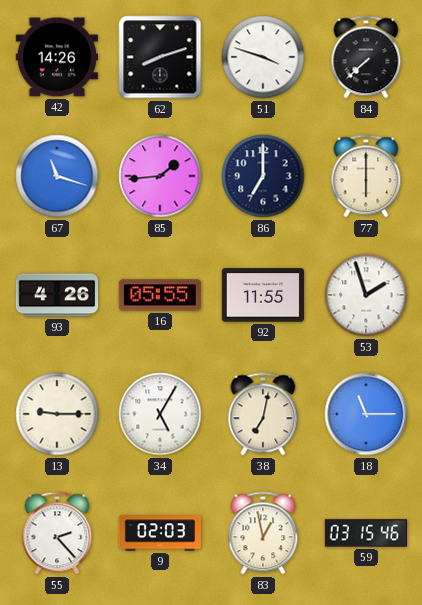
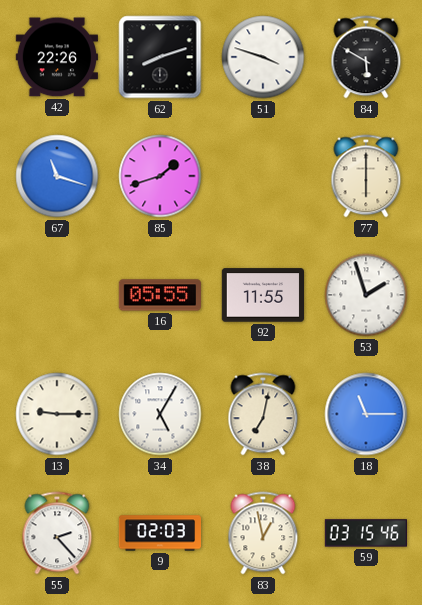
42: 14:26 -> 22:26
84: 7:38 -> 5:50
85: 1:44 -> 1:42
86: 7:00 -> none
93: 4:26 -> none
